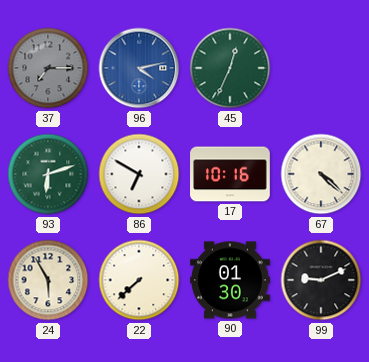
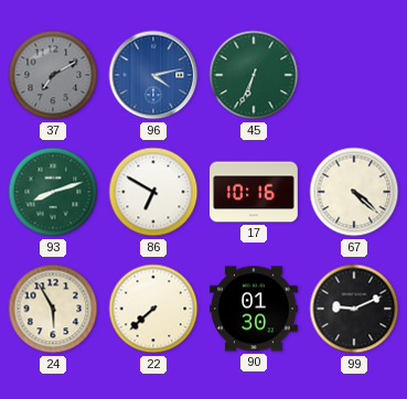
37: 7:15 -> 7:10
45: 12:34 -> 6:34
93: 6:12 -> 8:12
